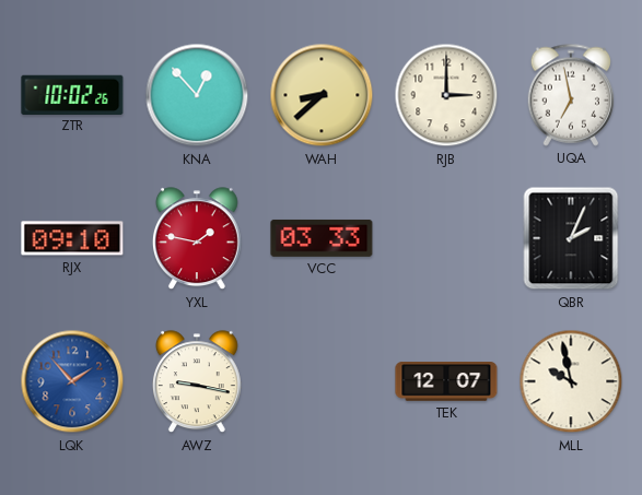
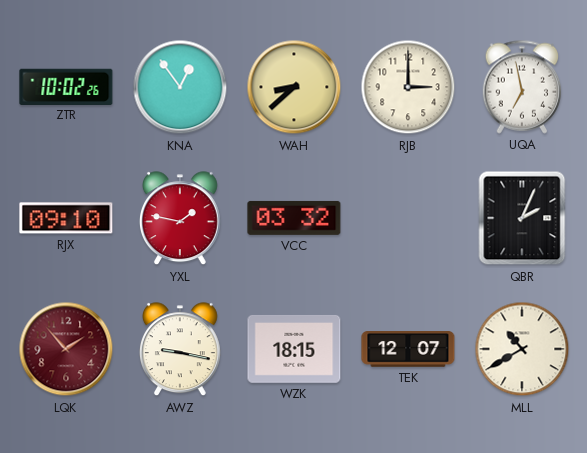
KNA: 12:53 -> 12:54
VCC: 03:33 -> 03:32
LQK dial: blue -> burgundy
WZK: none -> 18:15
MLL: 9:58 -> 10:40
